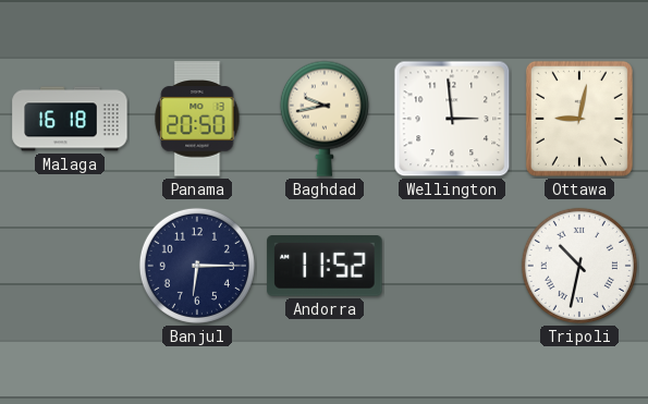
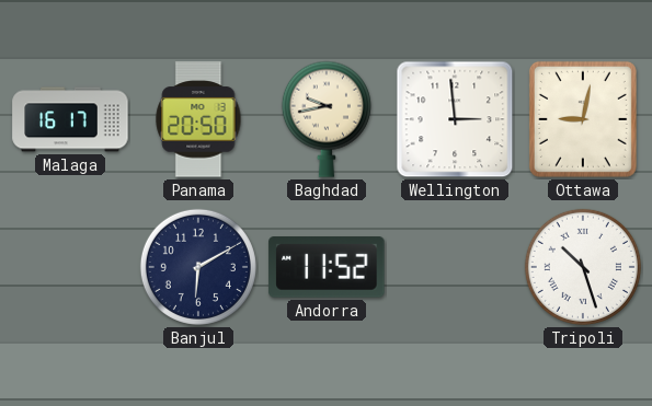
Malaga: 16:18 -> 16:17
Banjul: 6:15 -> 6:10
Tripoli: 10:32 -> 10:27
